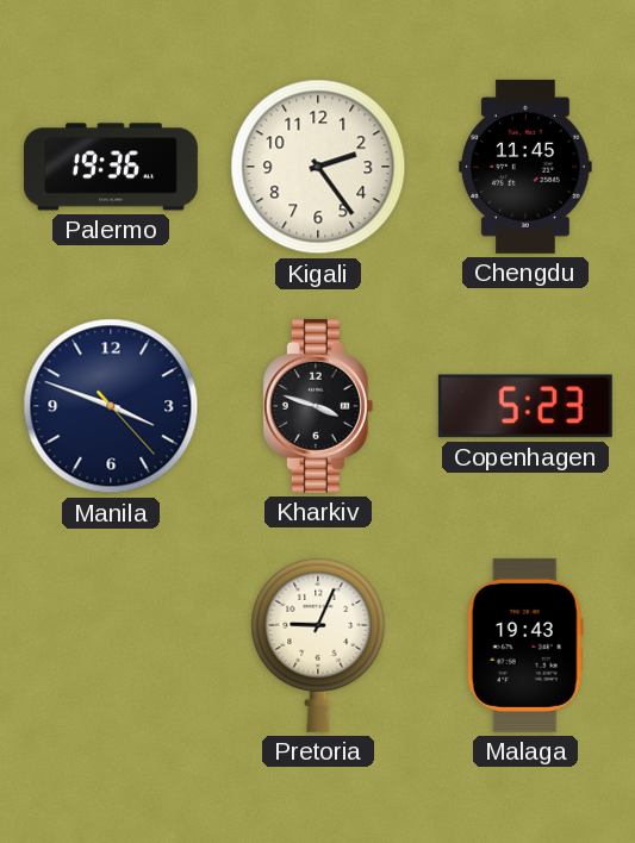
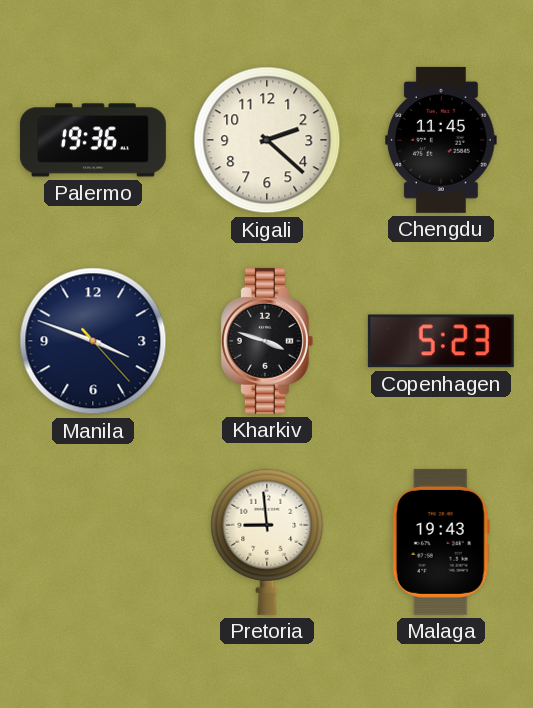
Kigali: 2:24 -> 2:22
Pretoria: 9:04 -> 8:59
